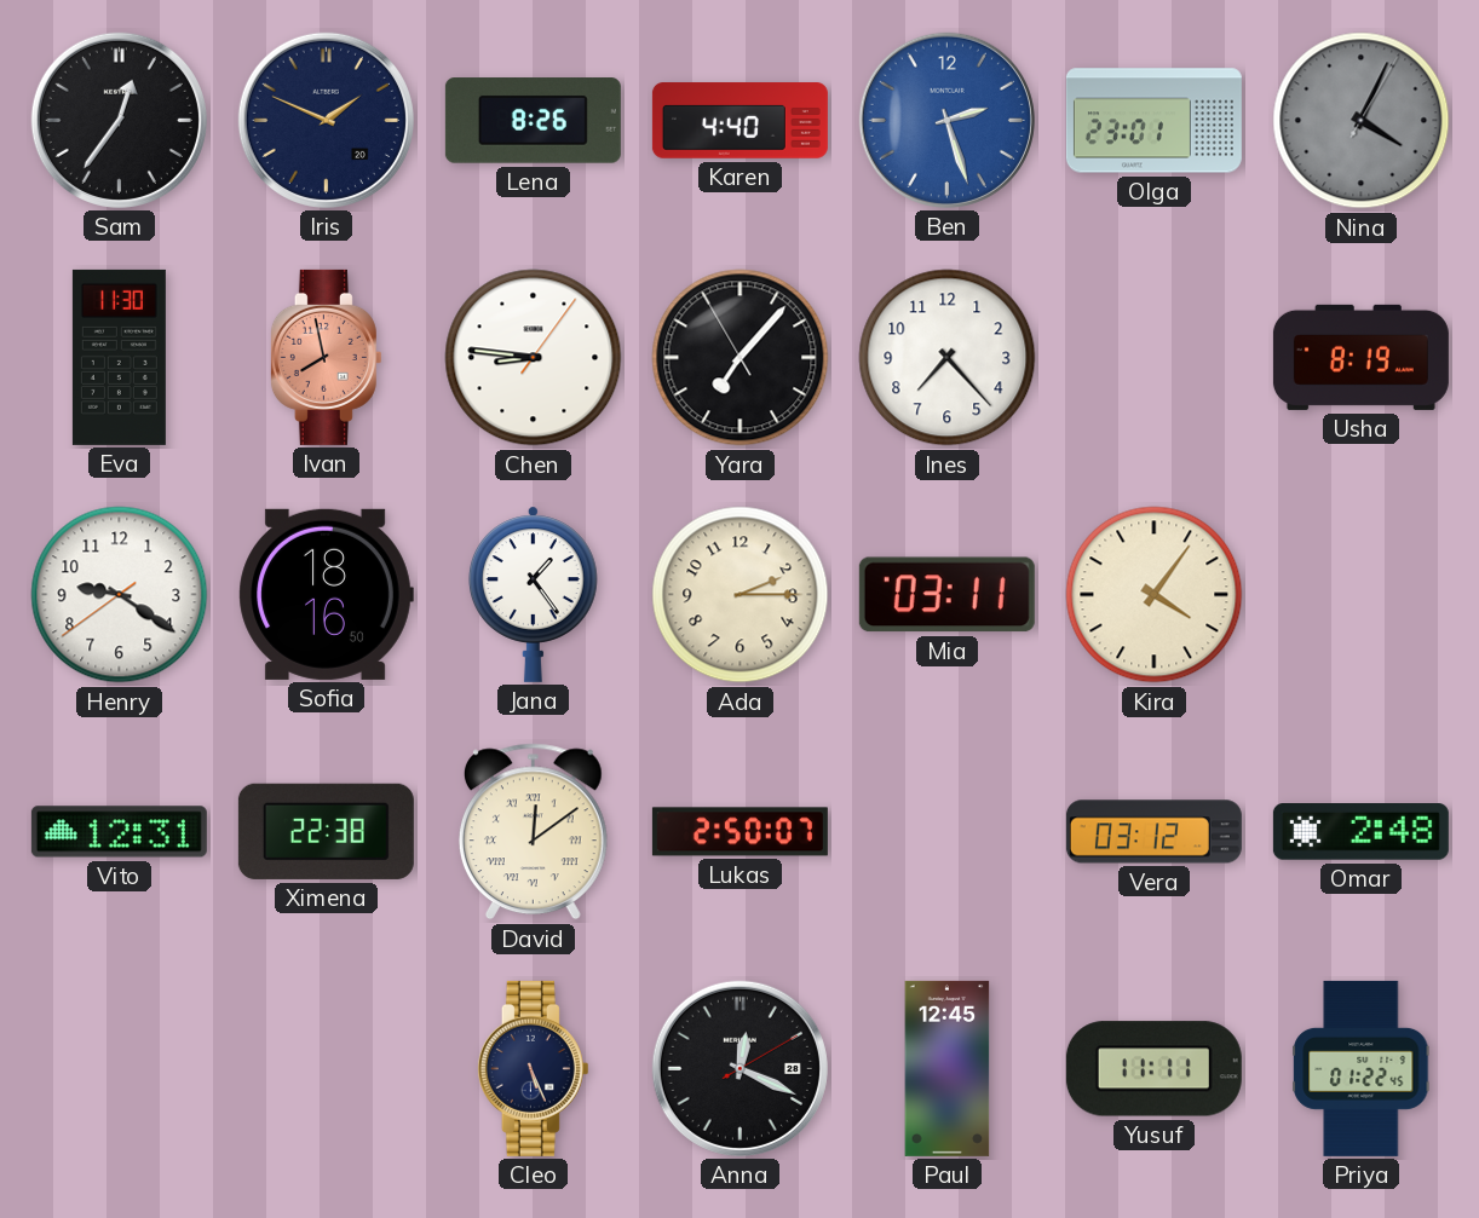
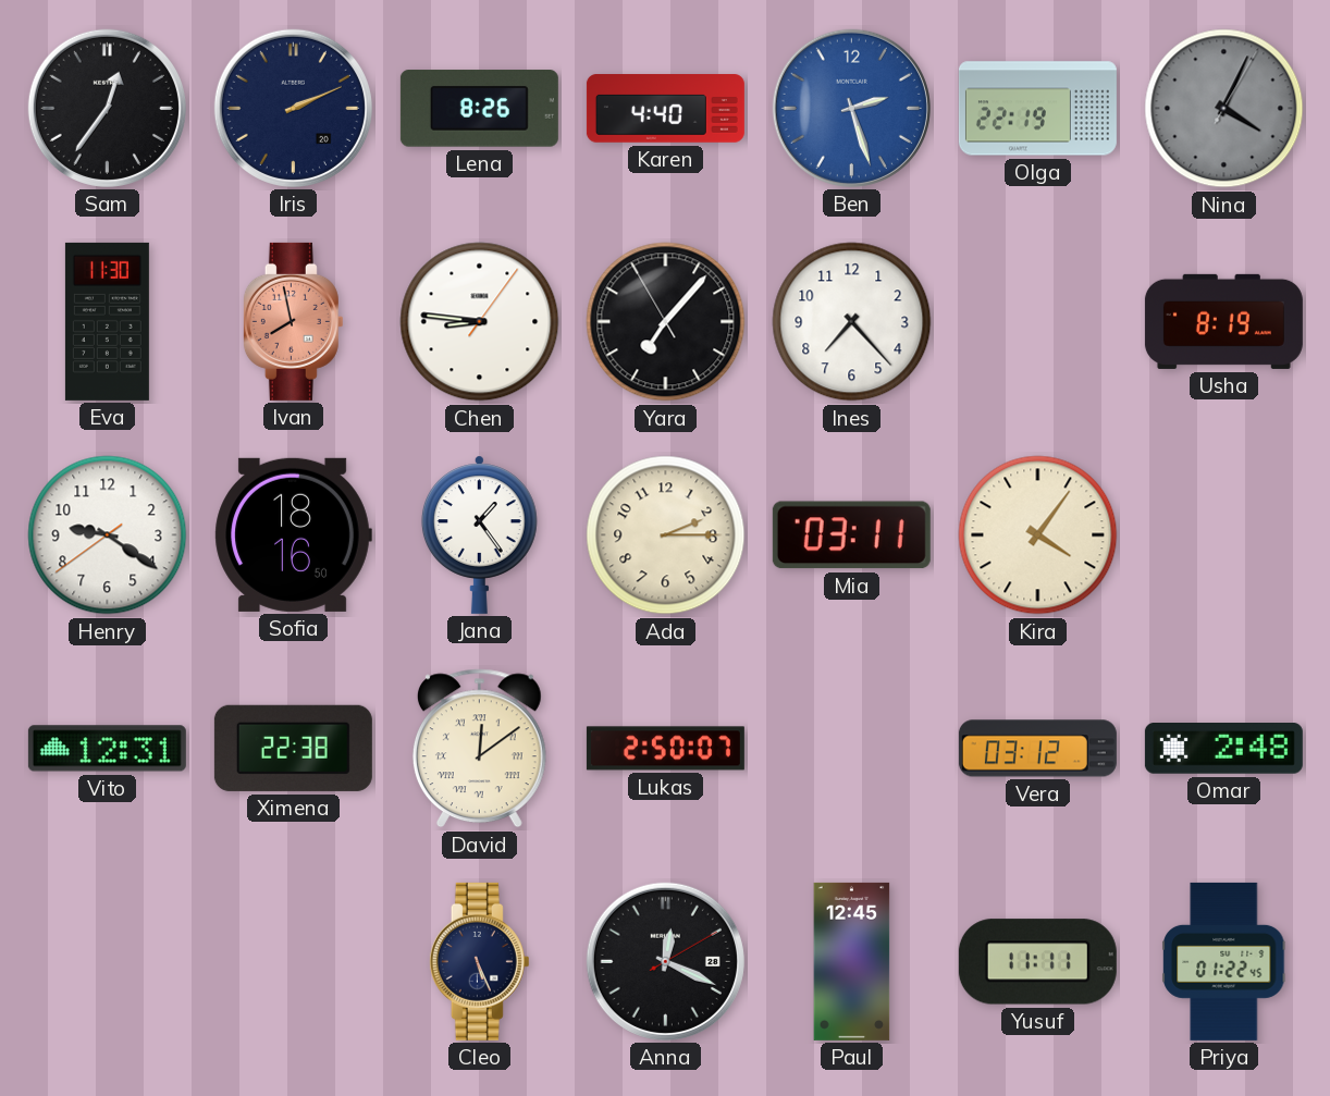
Iris: 1:49 -> 2:11
Olga: 23:01 -> 22:19
